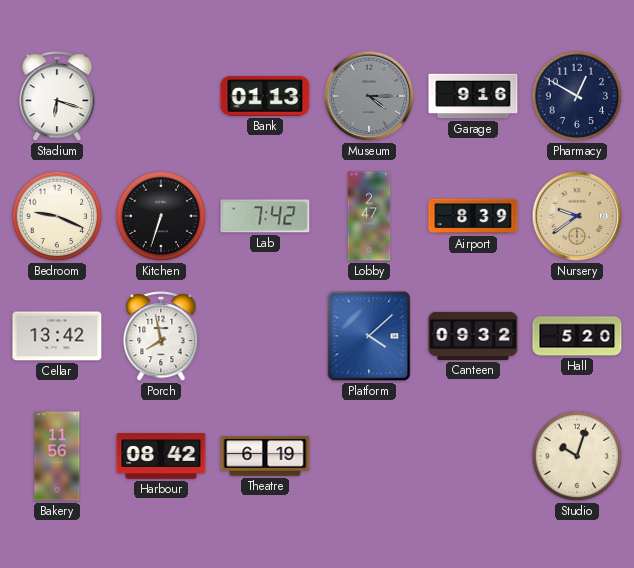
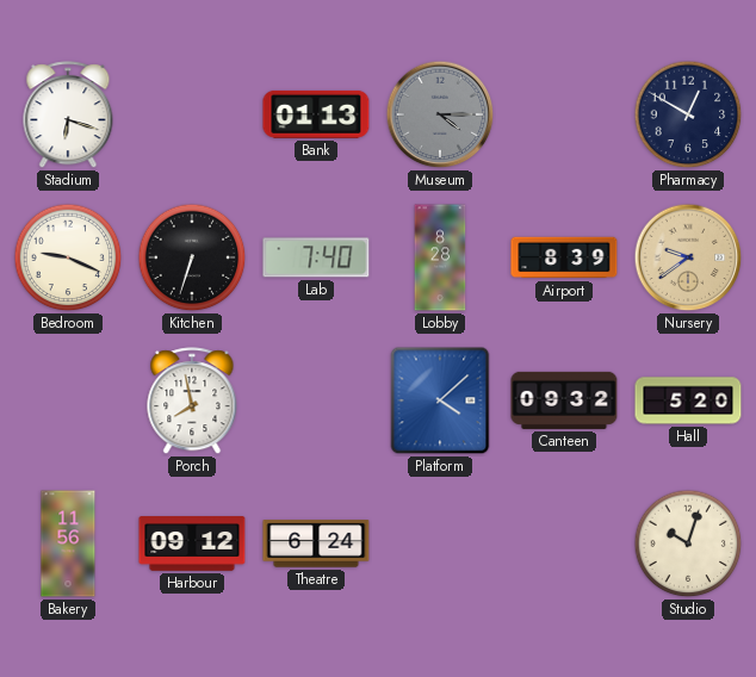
Garage: 9:16 -> none
Lab: 7:42 -> 7:40
Lobby: 2:47 -> 8:28
Cellar: 13:42 -> none
Harbour: 08:42 -> 09:12
Theatre: 6:19 -> 6:24
